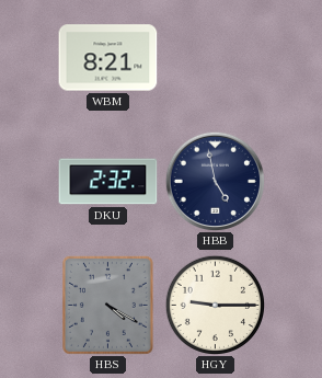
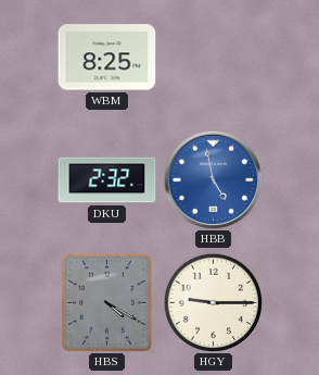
WBM: 8:21 -> 8:25
HBB dial: navy -> blue
